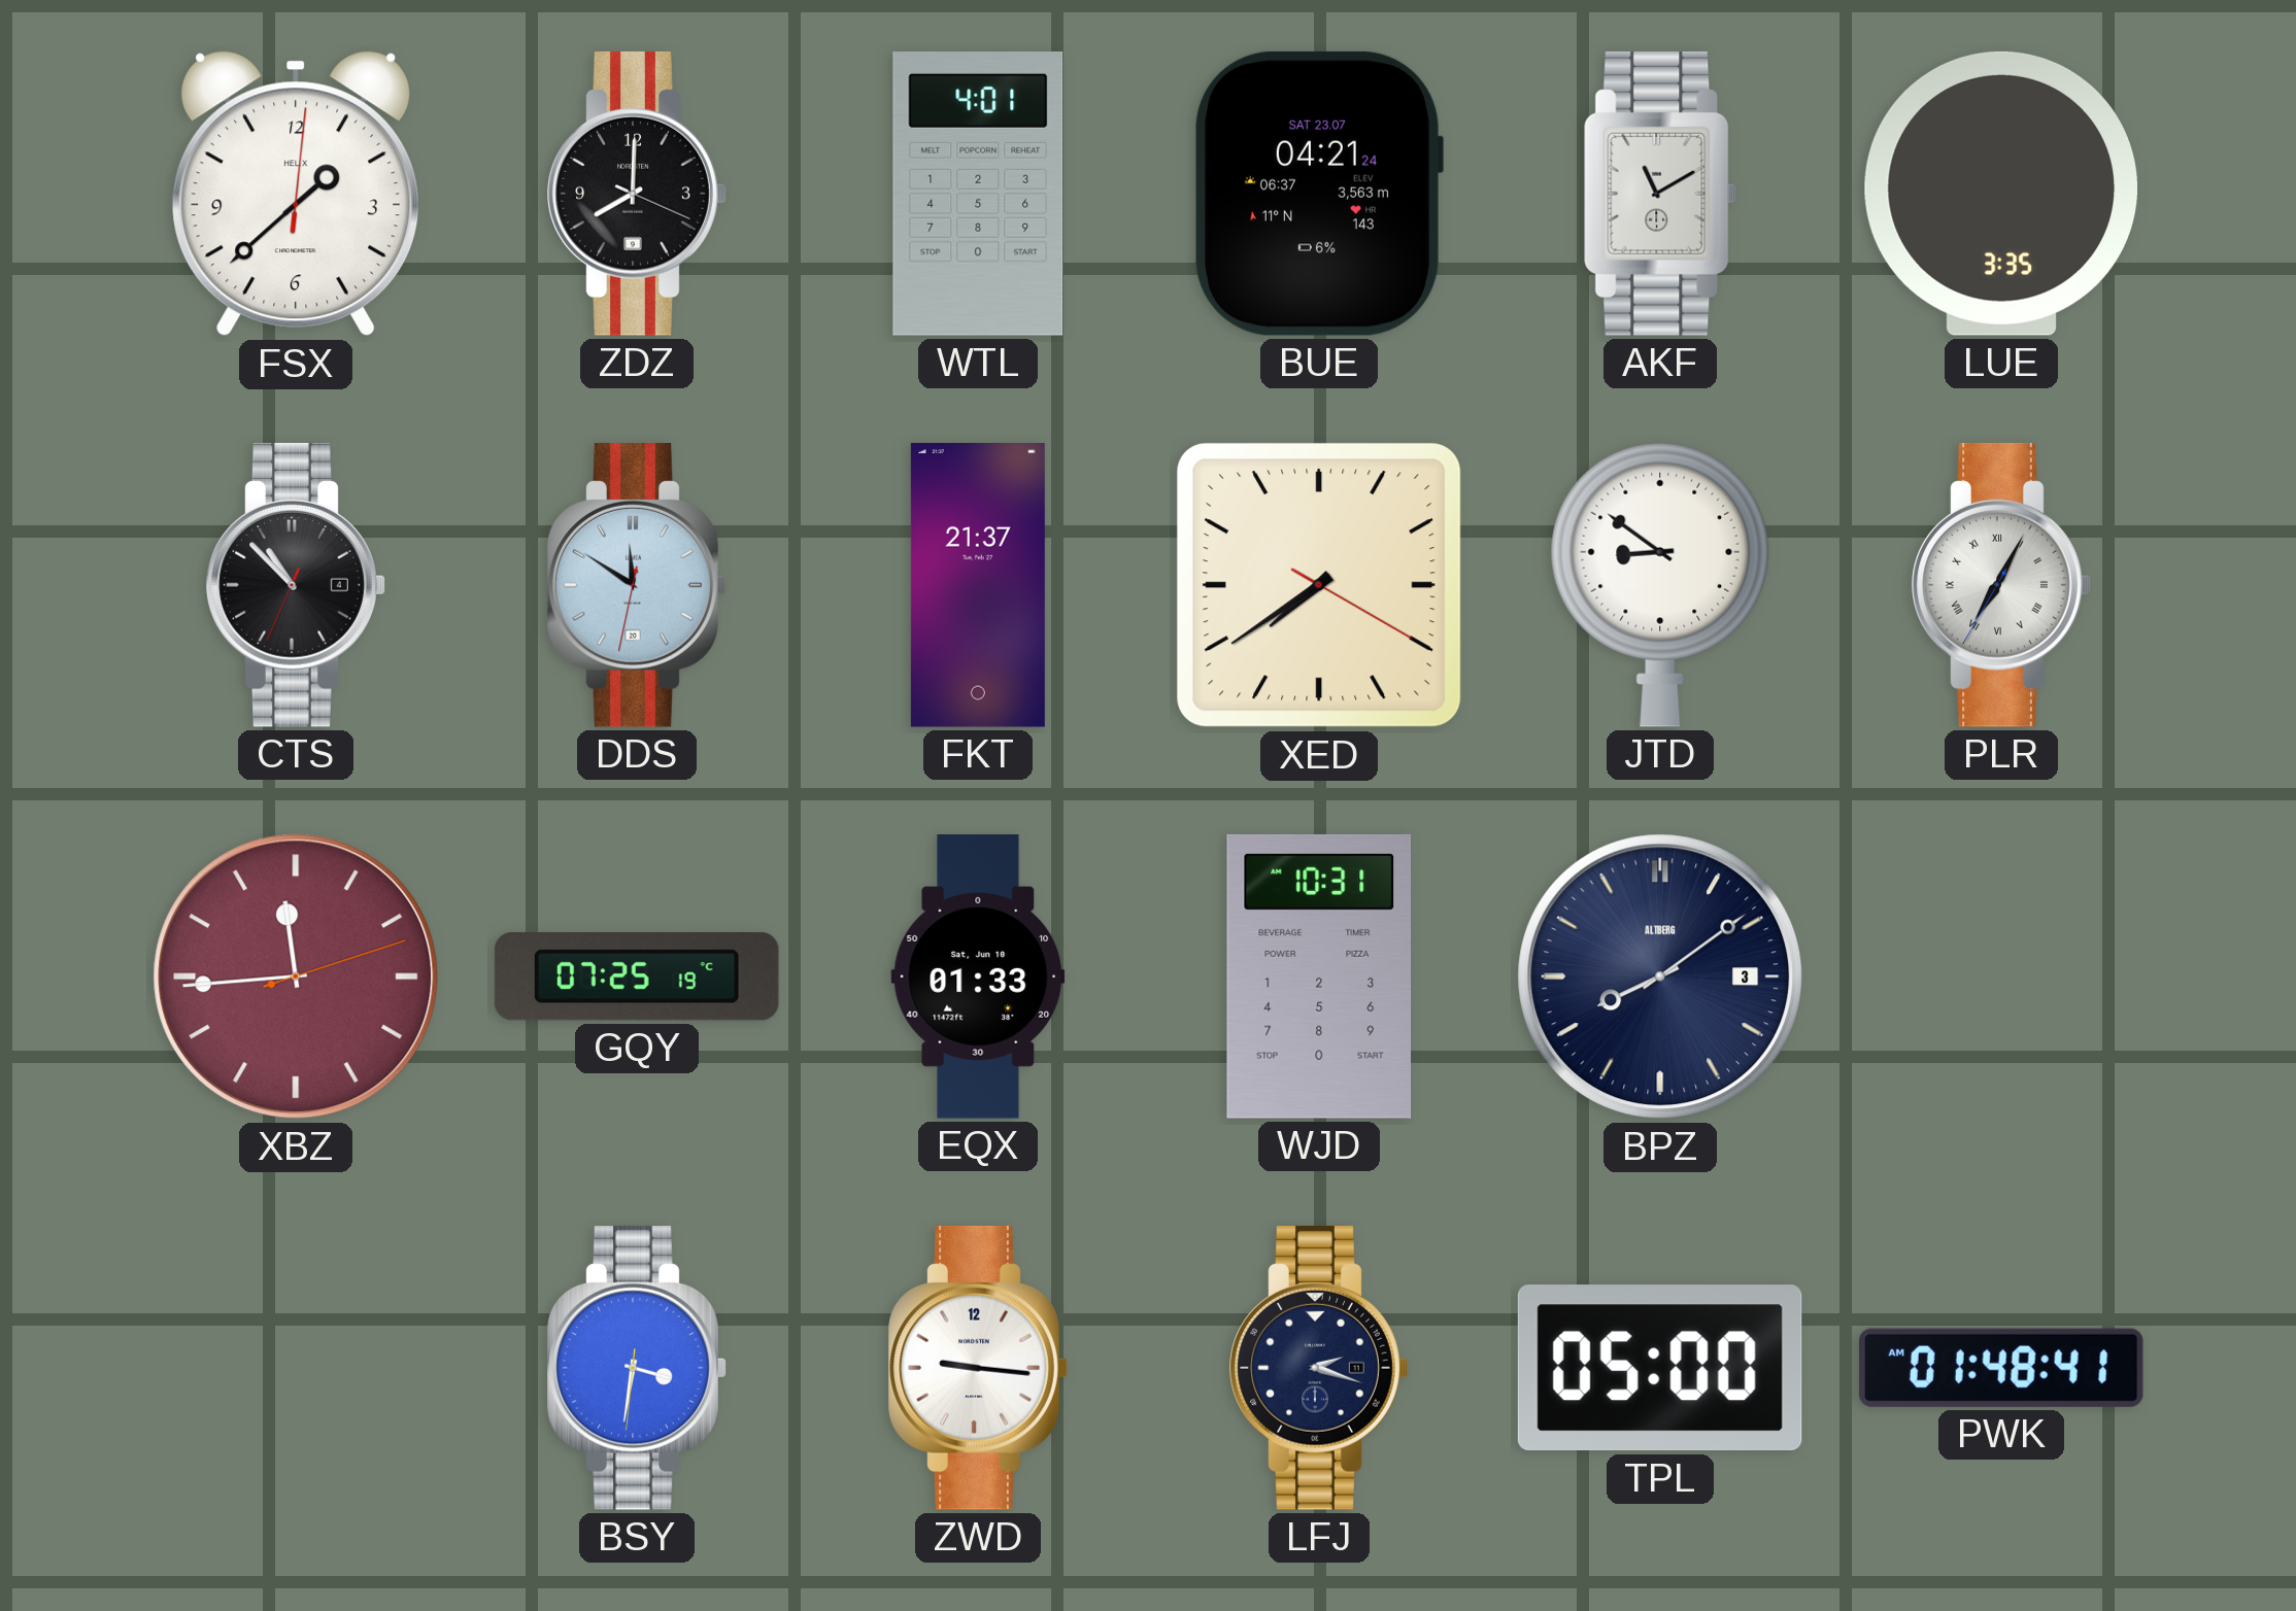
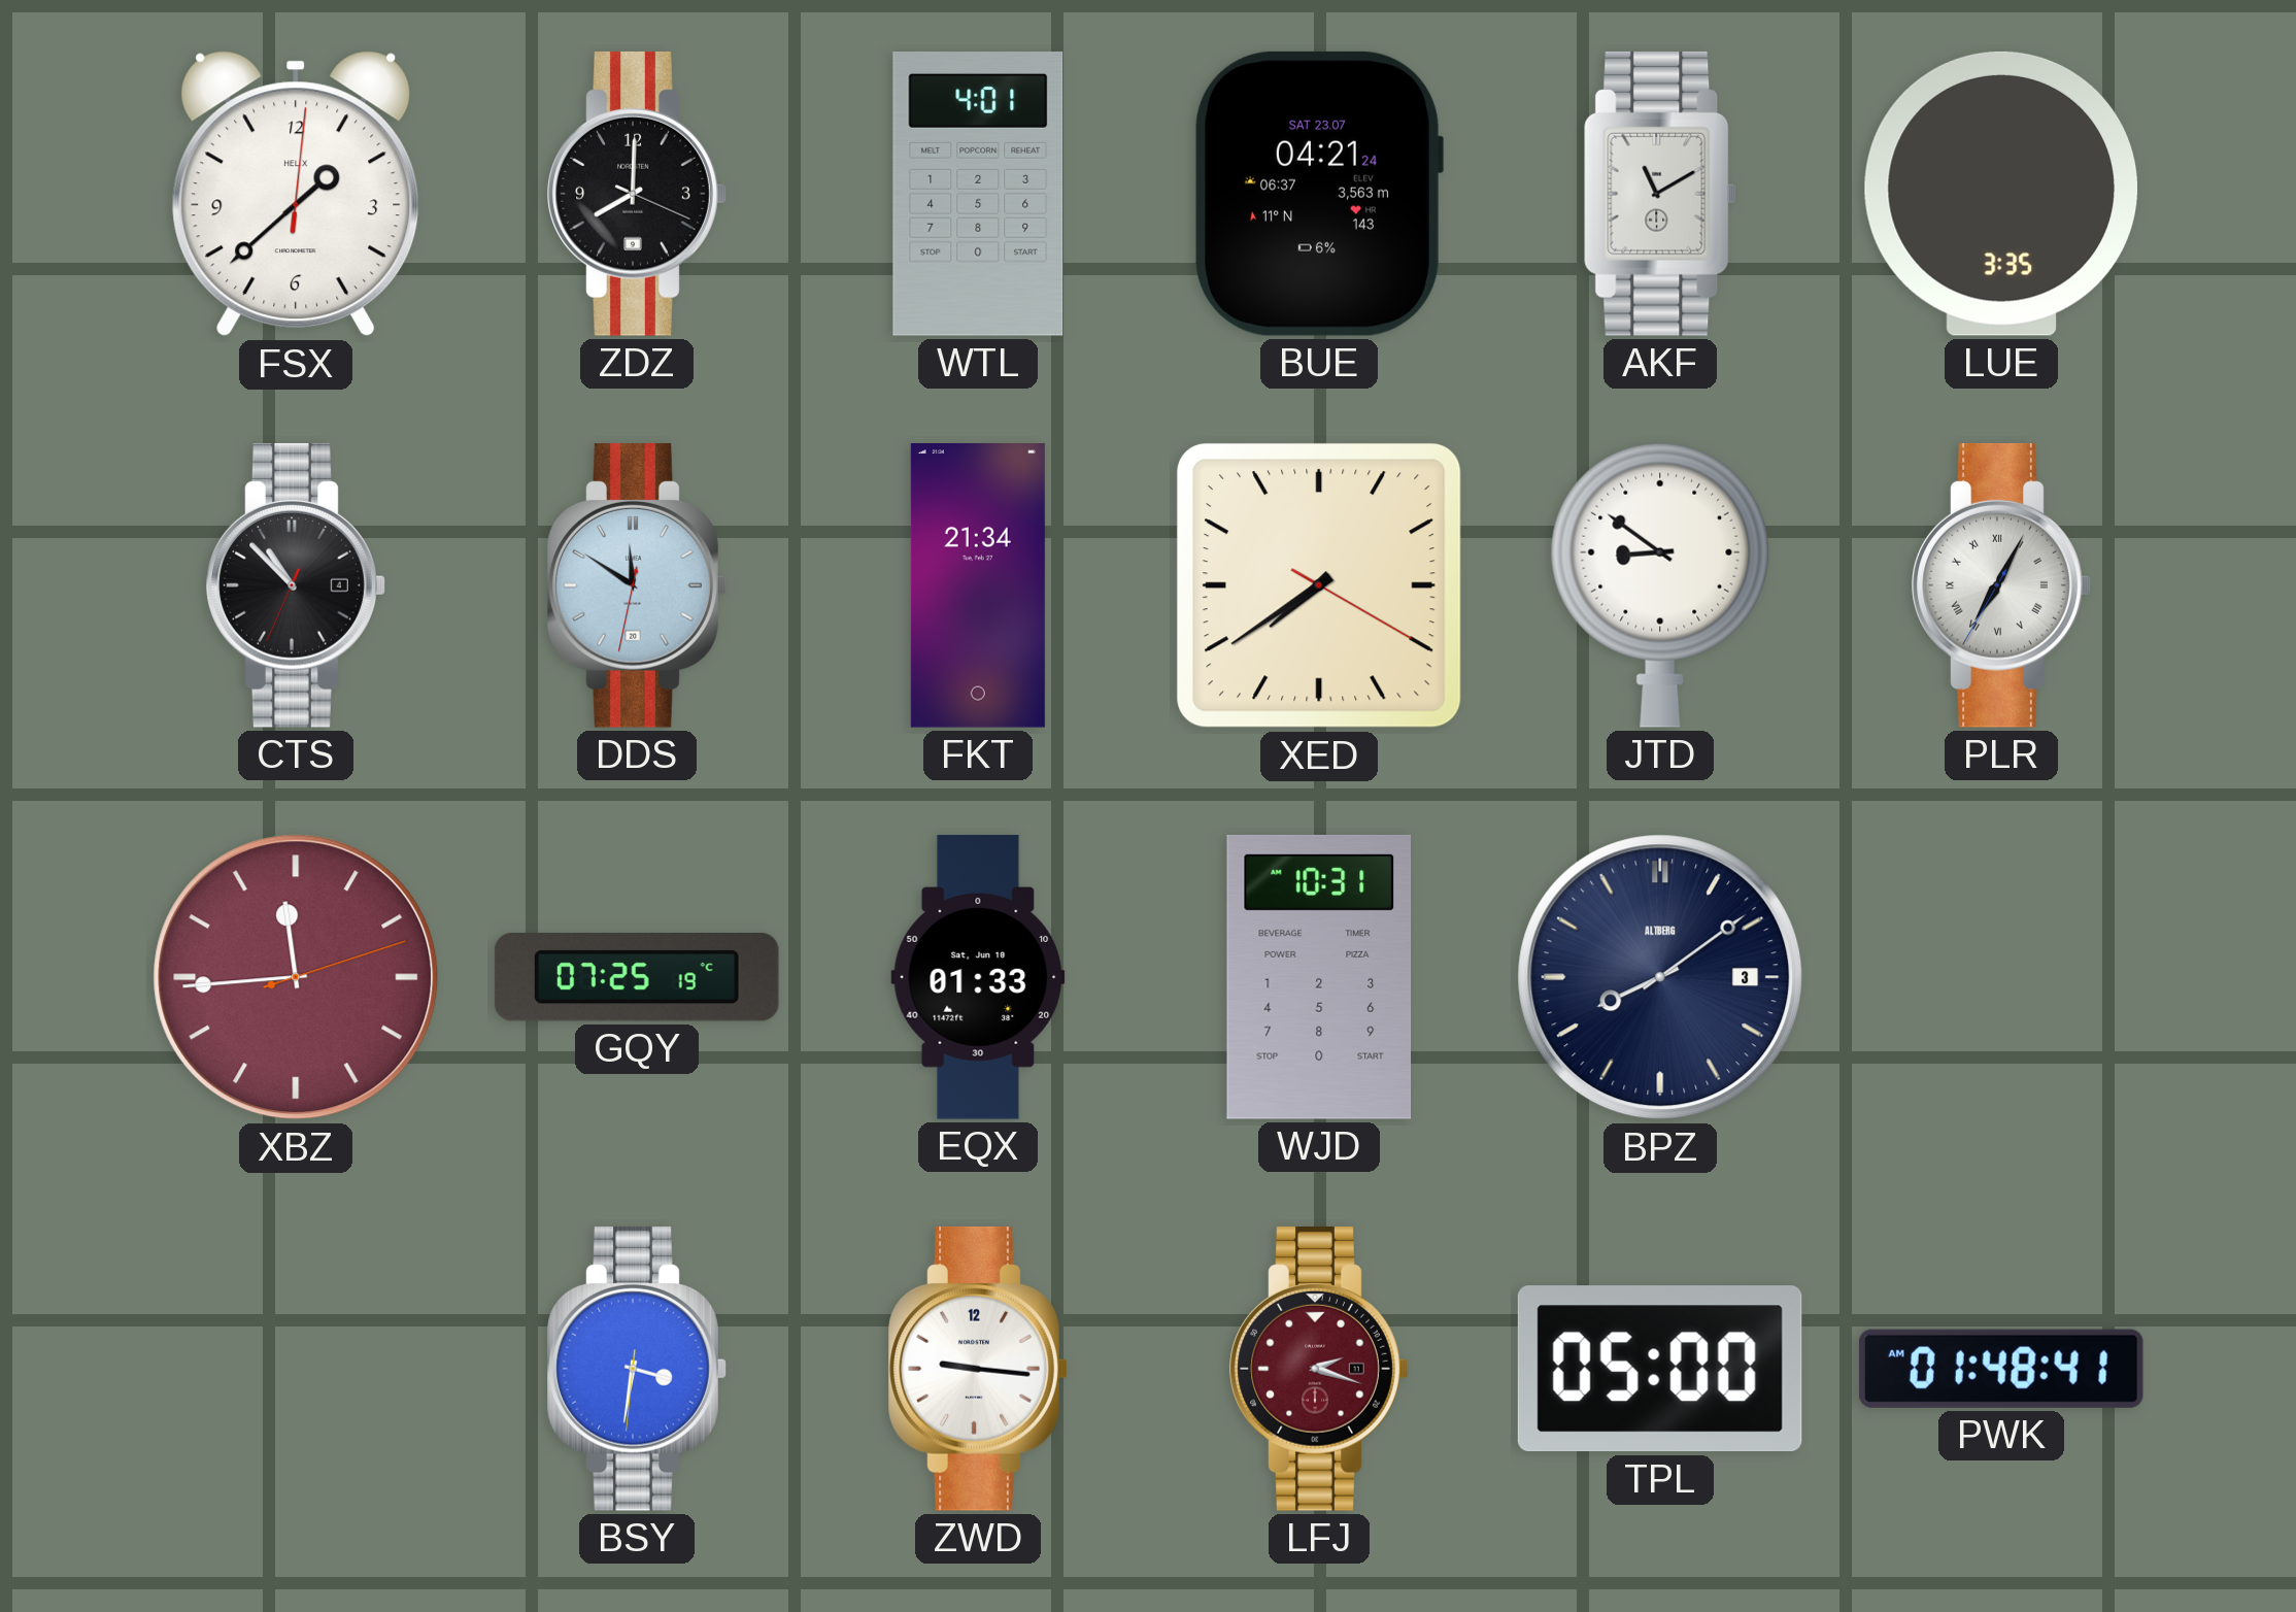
FKT: 21:37 -> 21:34
LFJ dial: navy -> burgundy
